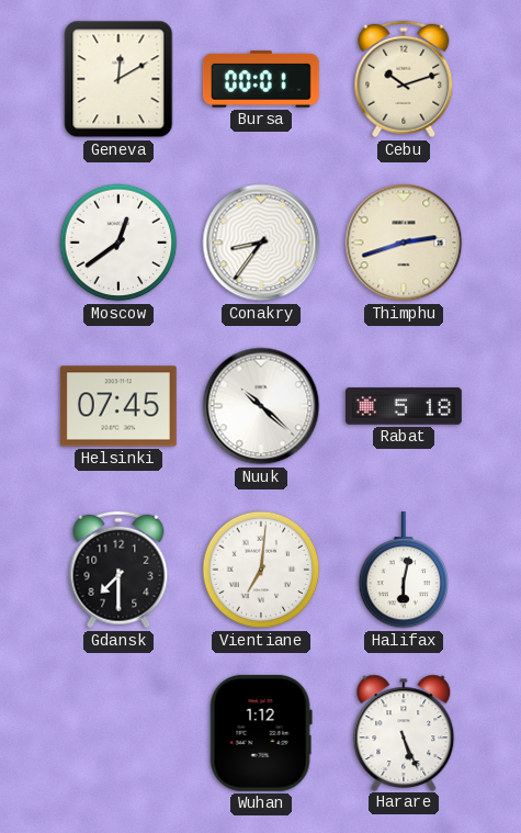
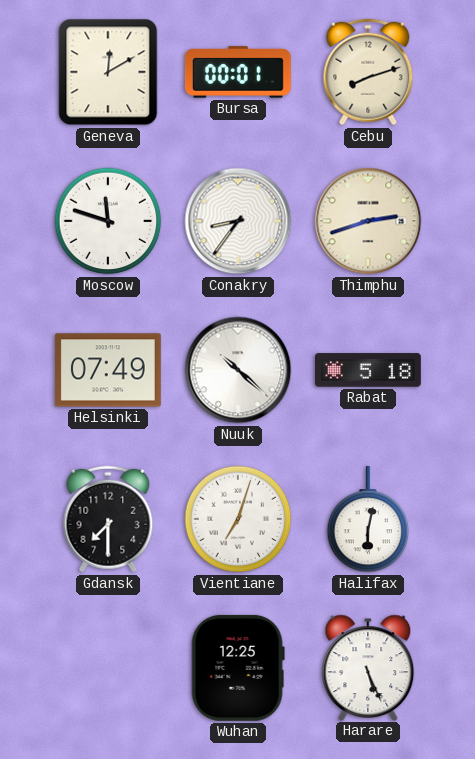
Cebu: 10:12 -> 8:12
Moscow: 12:39 -> 11:48
Helsinki: 07:45 -> 07:49
Vientiane: 7:01 -> 7:03
Wuhan: 1:12 -> 12:25
